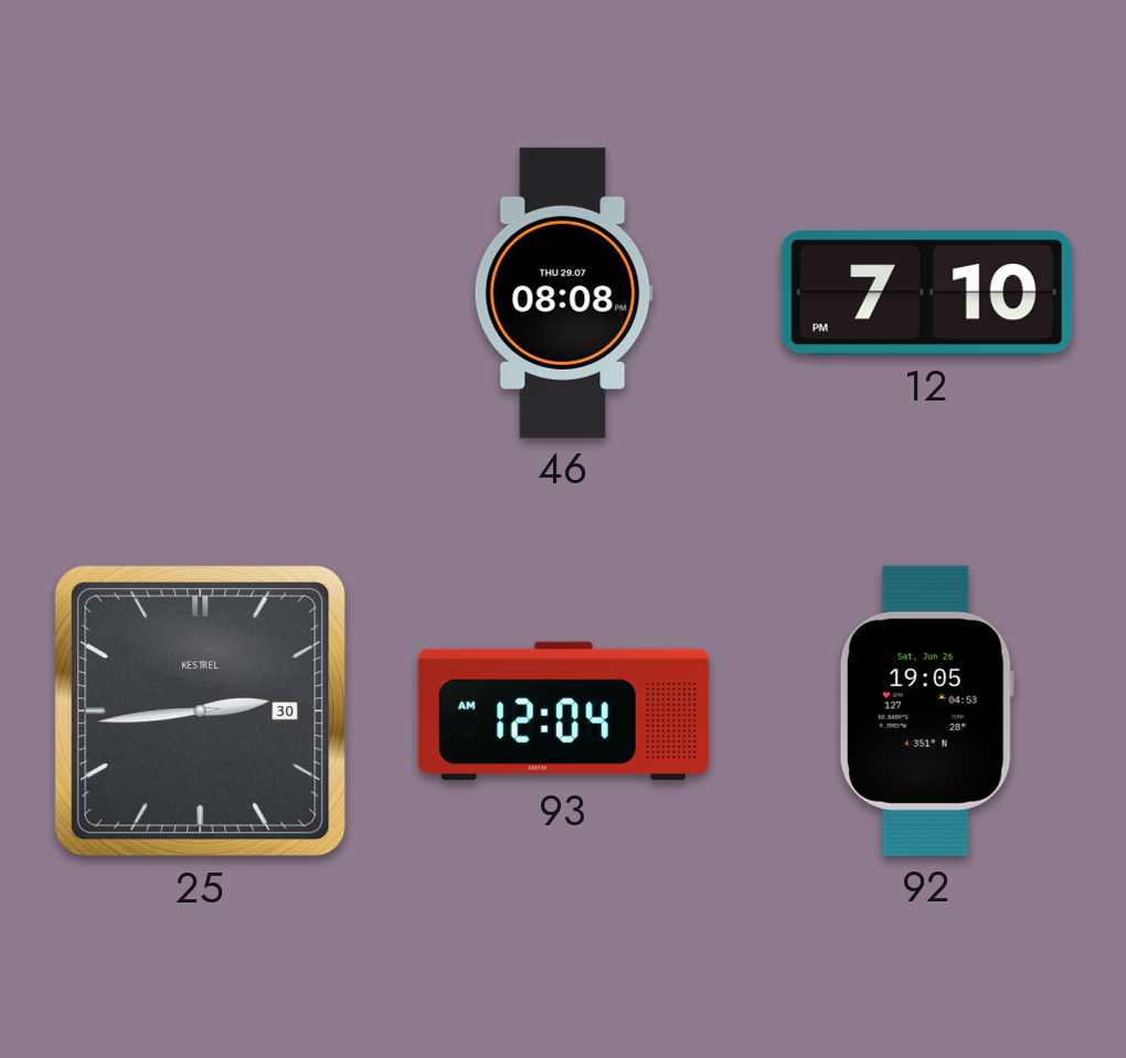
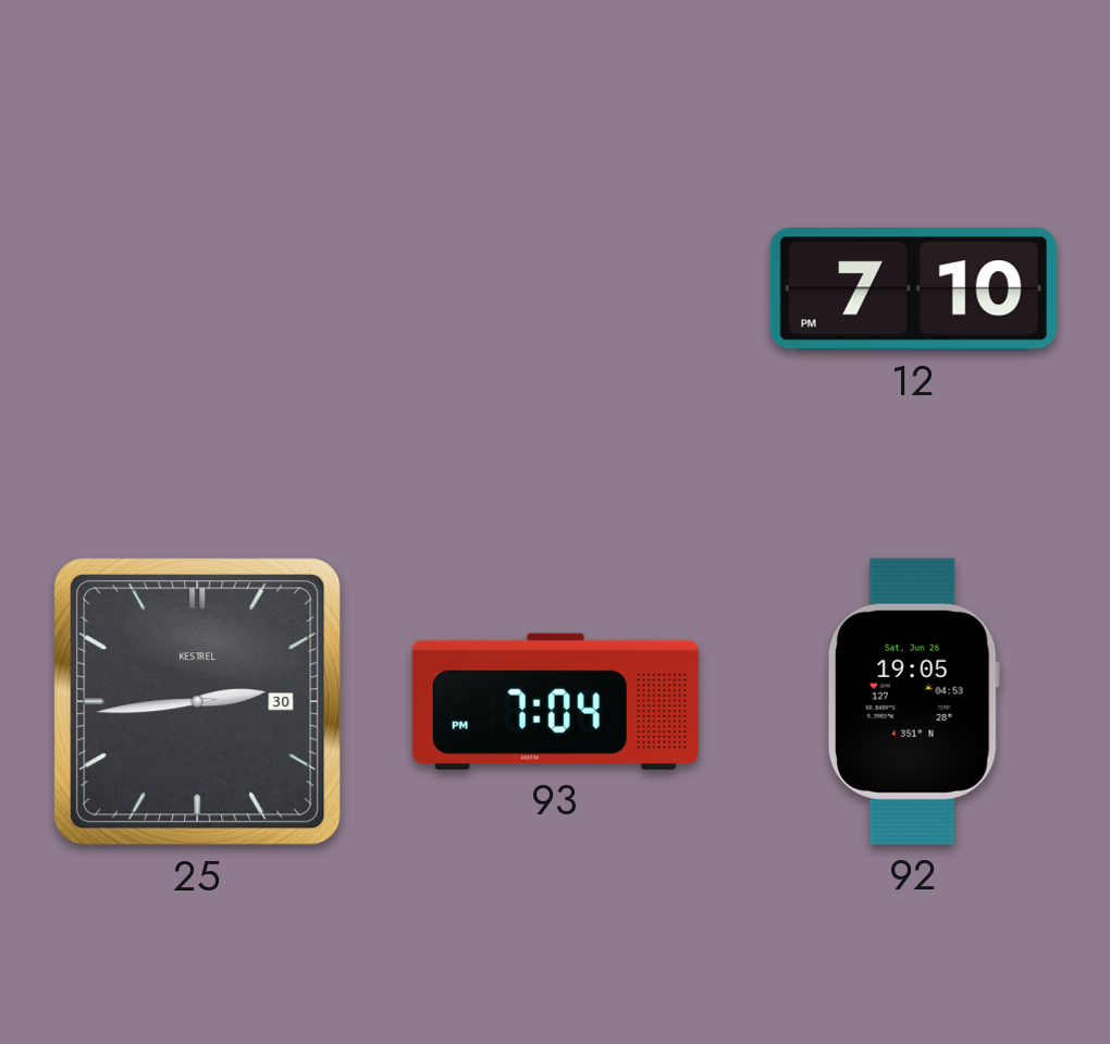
46: 08:08 -> none
93: 12:04 -> 7:04
